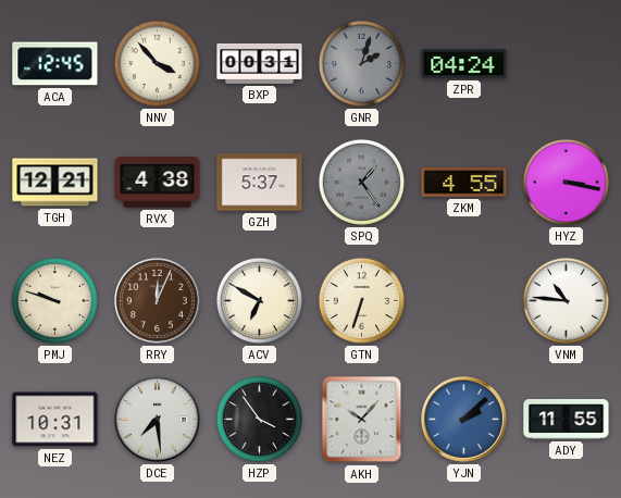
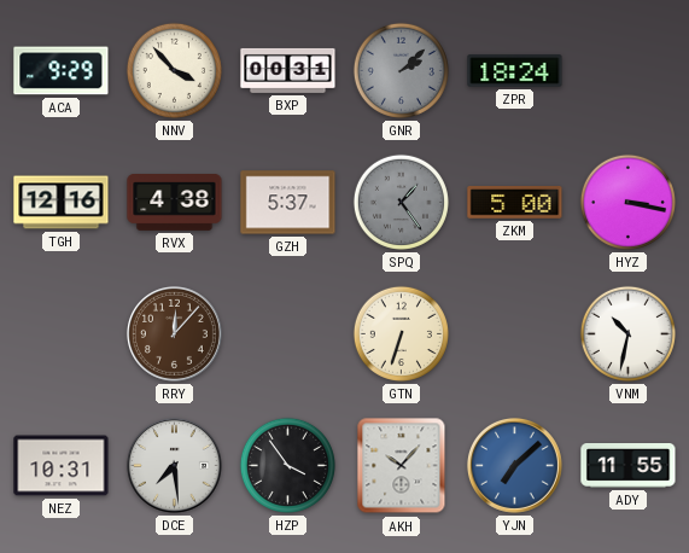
ACA: 12:45 -> 9:29
GNR: 2:03 -> 2:08
ZPR: 04:24 -> 18:24
TGH: 12:21 -> 12:16
ZKM: 4:55 -> 5:00
PMJ: 9:48 -> none
RRY: 12:04 -> 12:07
ACV: 6:50 -> none
VNM: 10:46 -> 10:32
YJN: 2:08 -> 7:08
